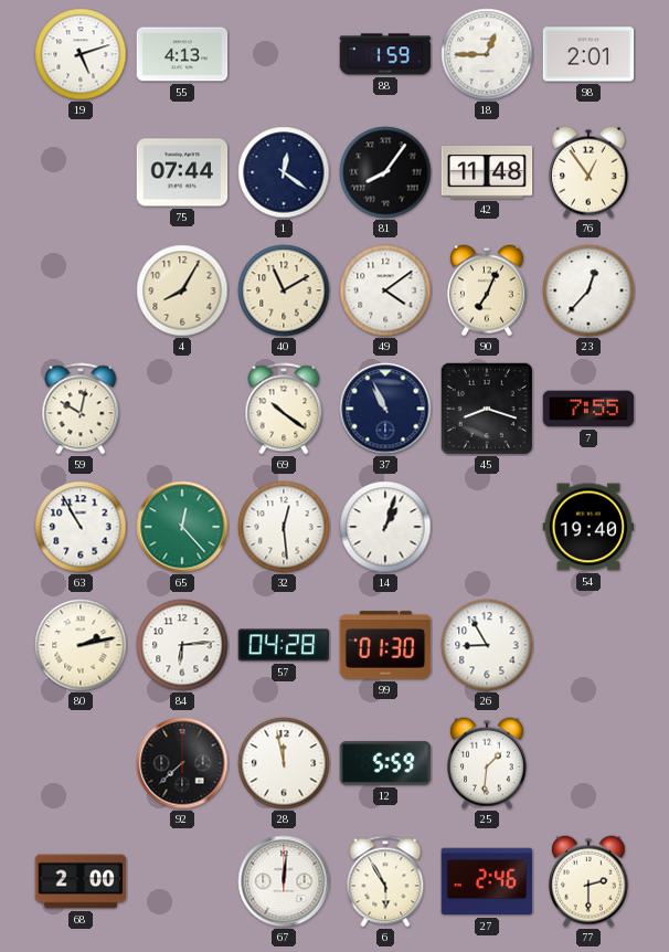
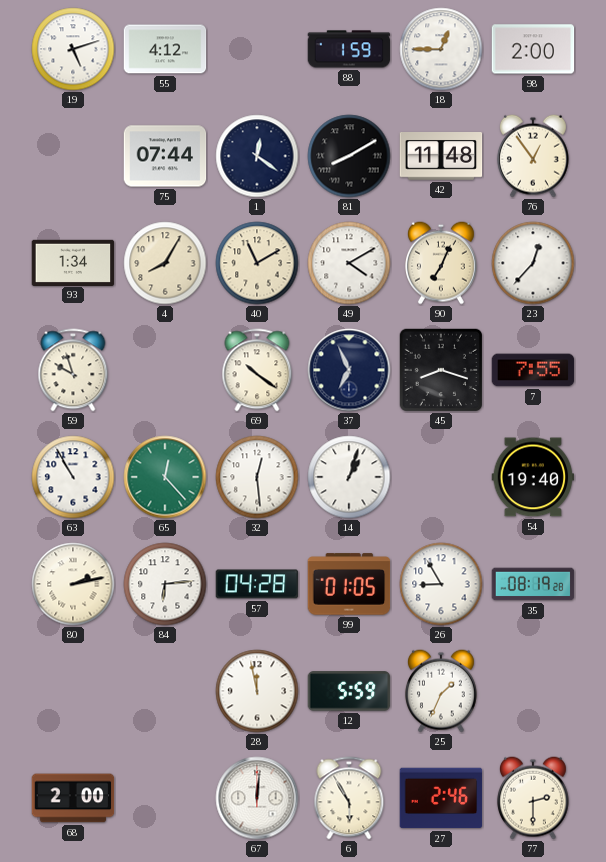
55: 4:13 -> 4:12
98: 2:01 -> 2:00
81: 8:06 -> 8:10
93: none -> 1:34
49: 4:09 -> 4:10
59: 10:02 -> 9:57
37: 10:56 -> 6:56
99: 01:30 -> 01:05
35: none -> 08:19
92: 7:38 -> none
25: 1:31 -> 1:34
